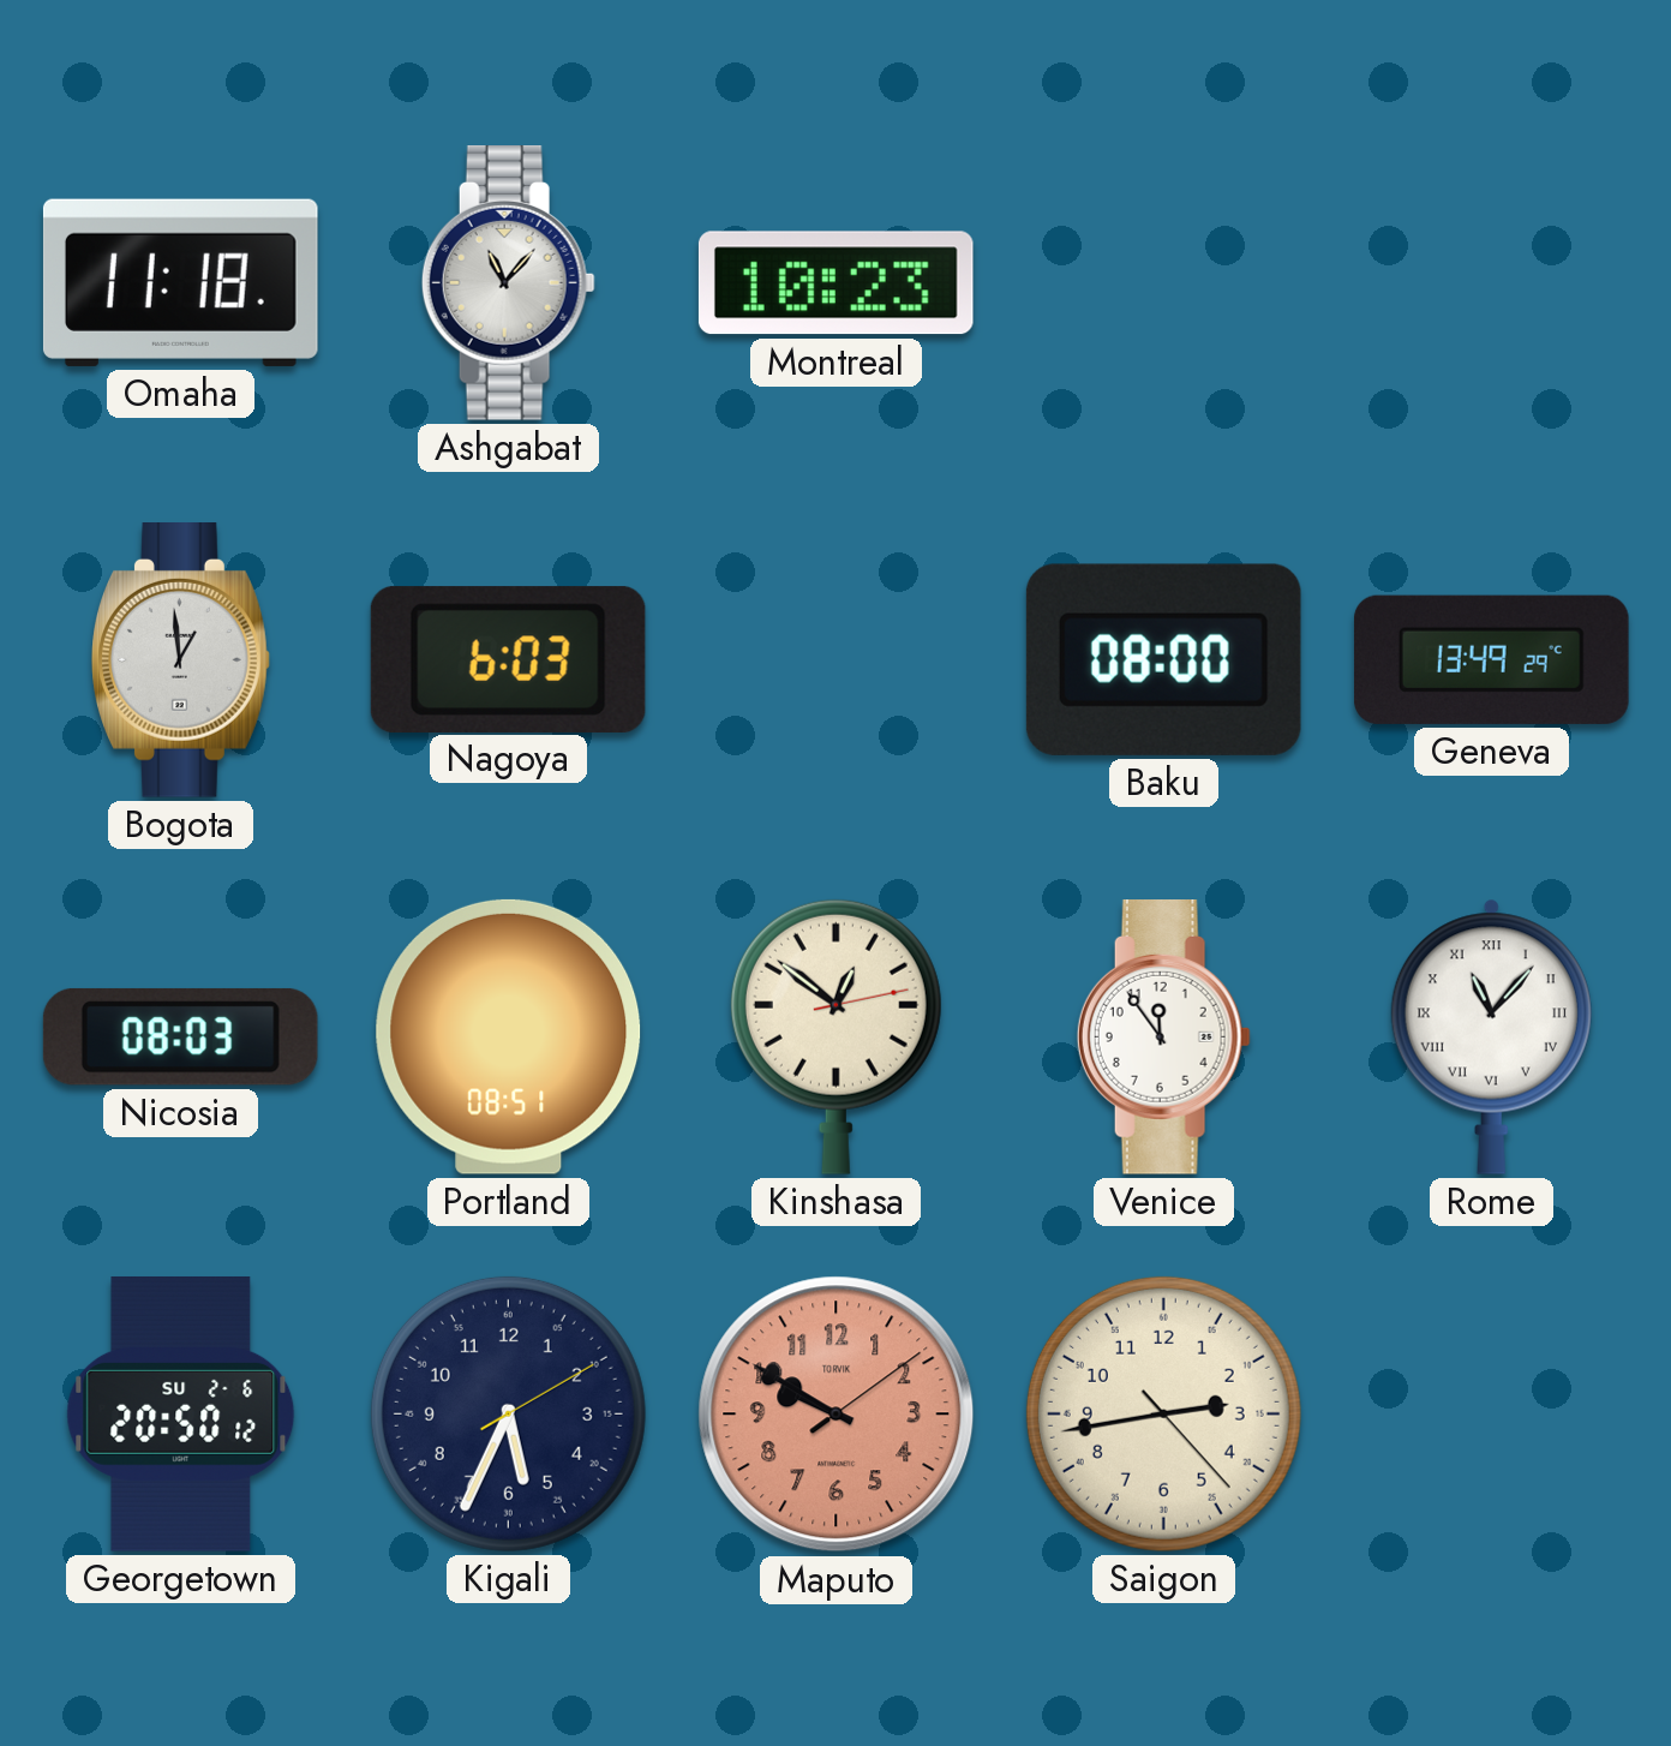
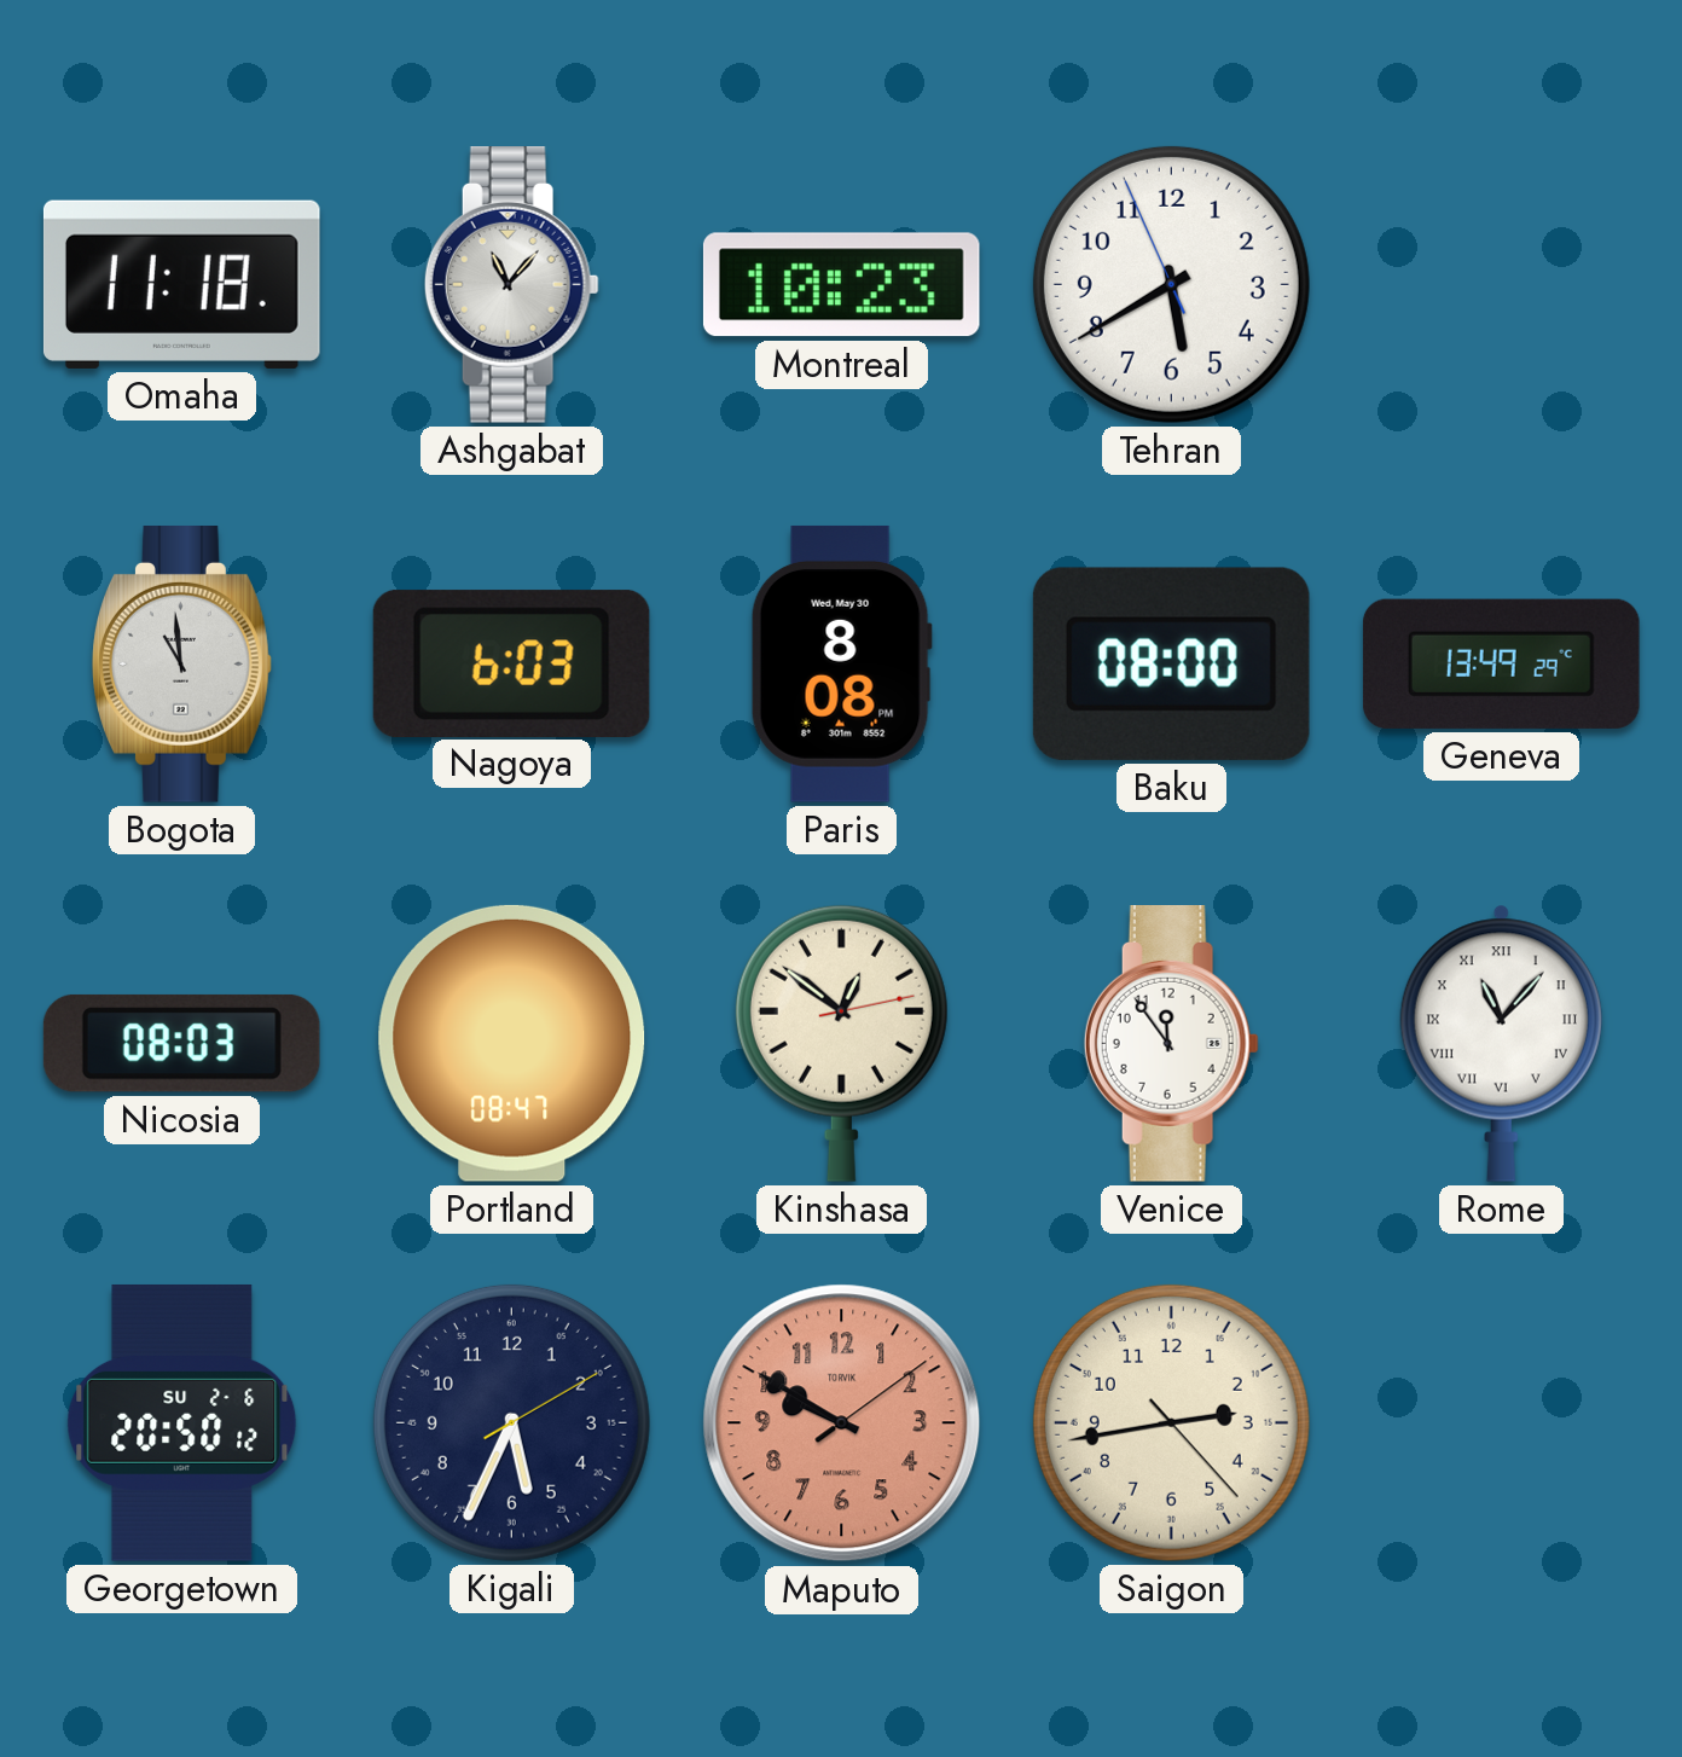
Tehran: none -> 5:39
Bogota: 12:59 -> 10:59
Paris: none -> 8:08
Portland: 08:51 -> 08:47
